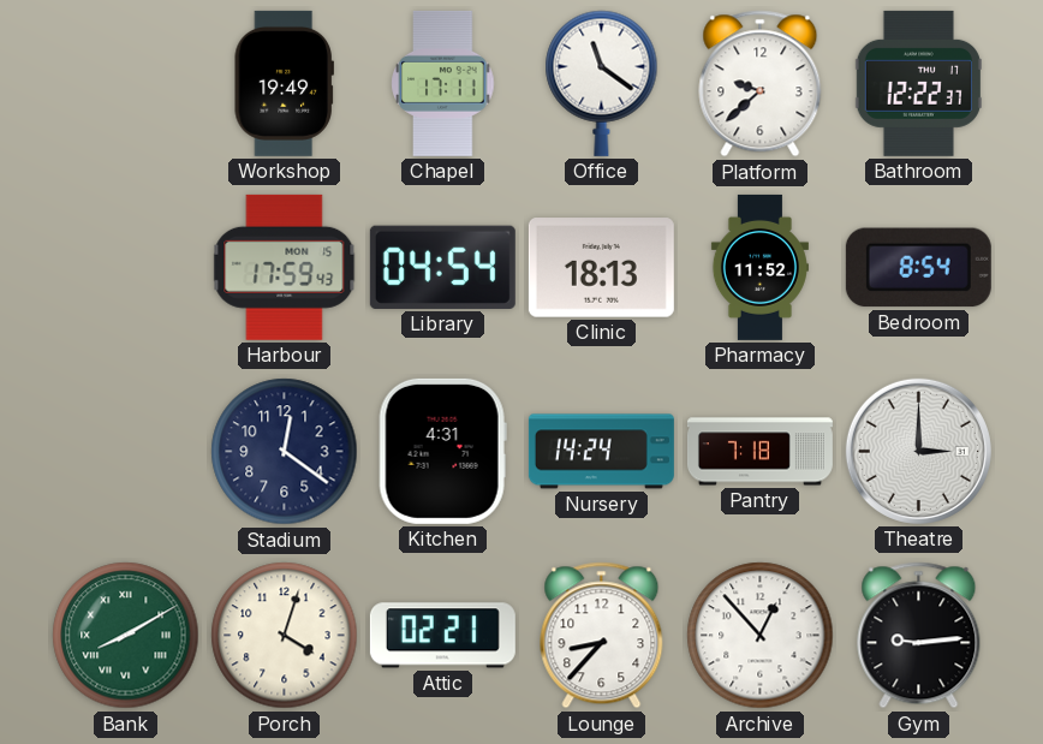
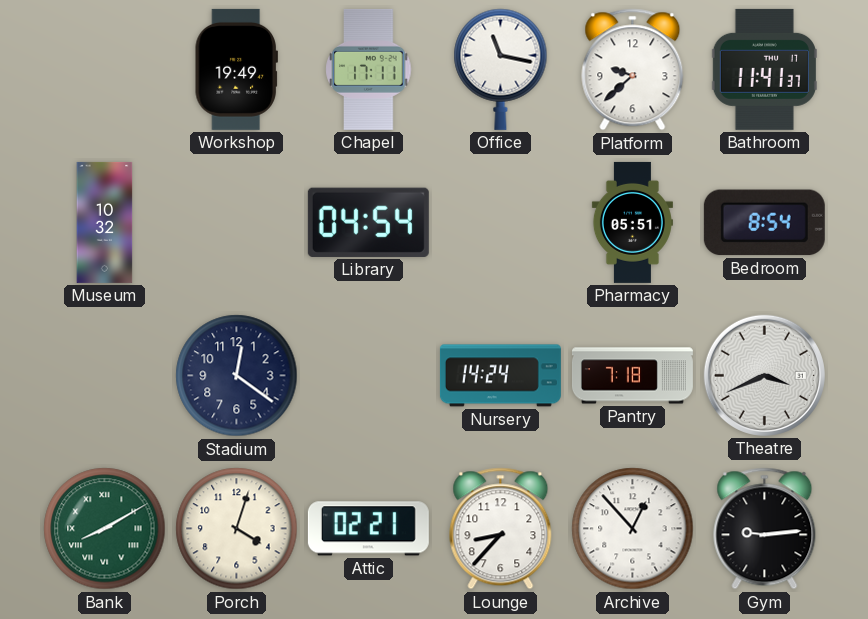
Office: 11:21 -> 11:17
Bathroom: 12:22 -> 11:41
Museum: none -> 10:32
Harbour: 17:59 -> none
Clinic: 18:13 -> none
Pharmacy: 11:52 -> 05:51
Kitchen: 4:31 -> none
Theatre: 3:00 -> 3:41
